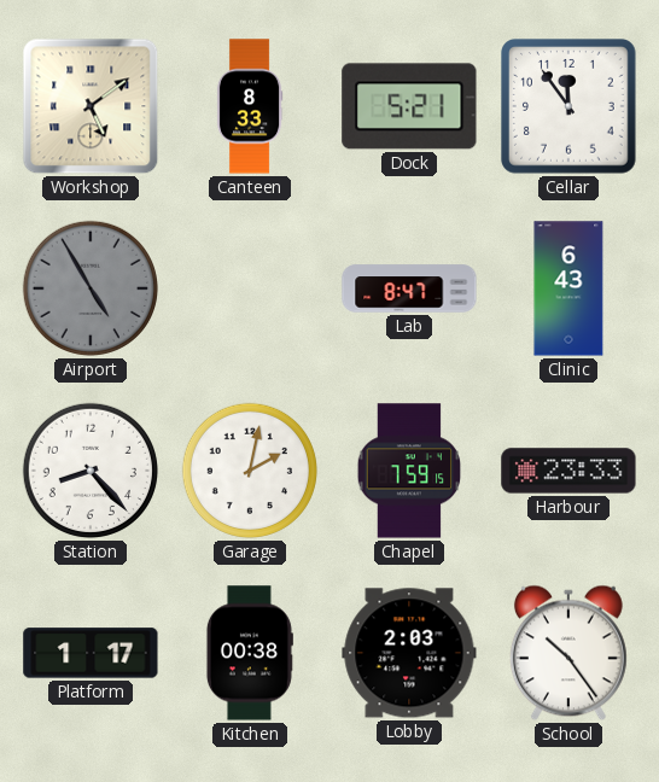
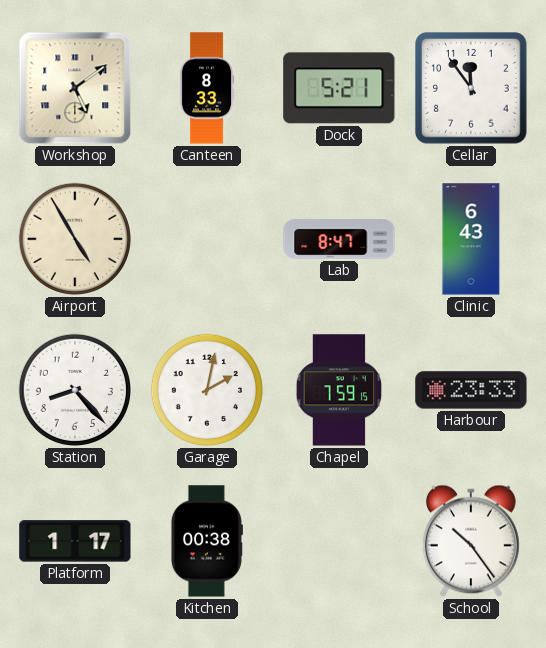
Airport dial: grey -> cream
Lobby: 2:03 -> none
